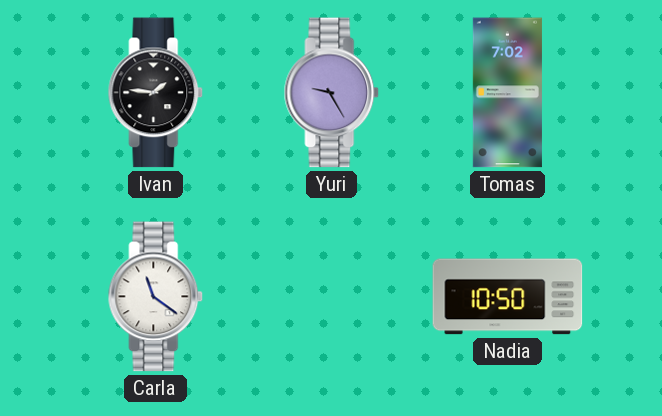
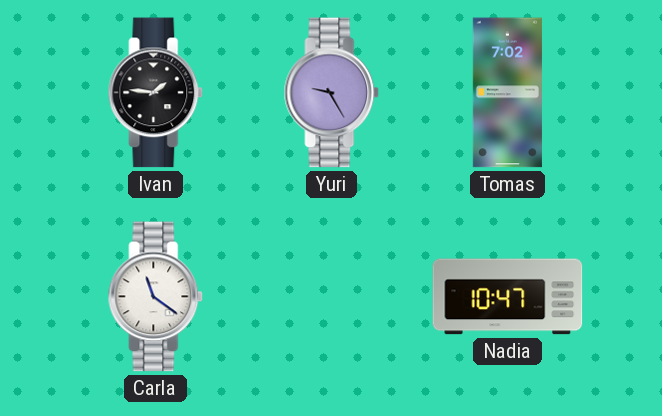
Nadia: 10:50 -> 10:47
